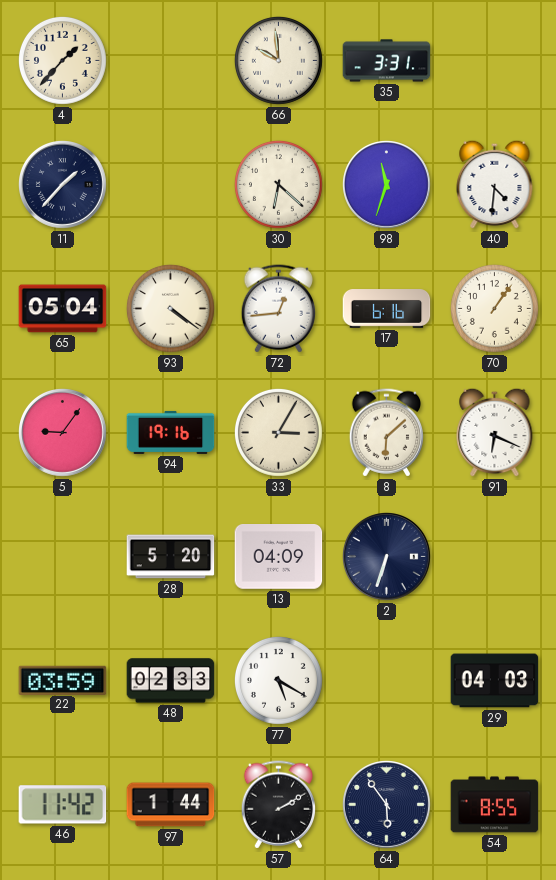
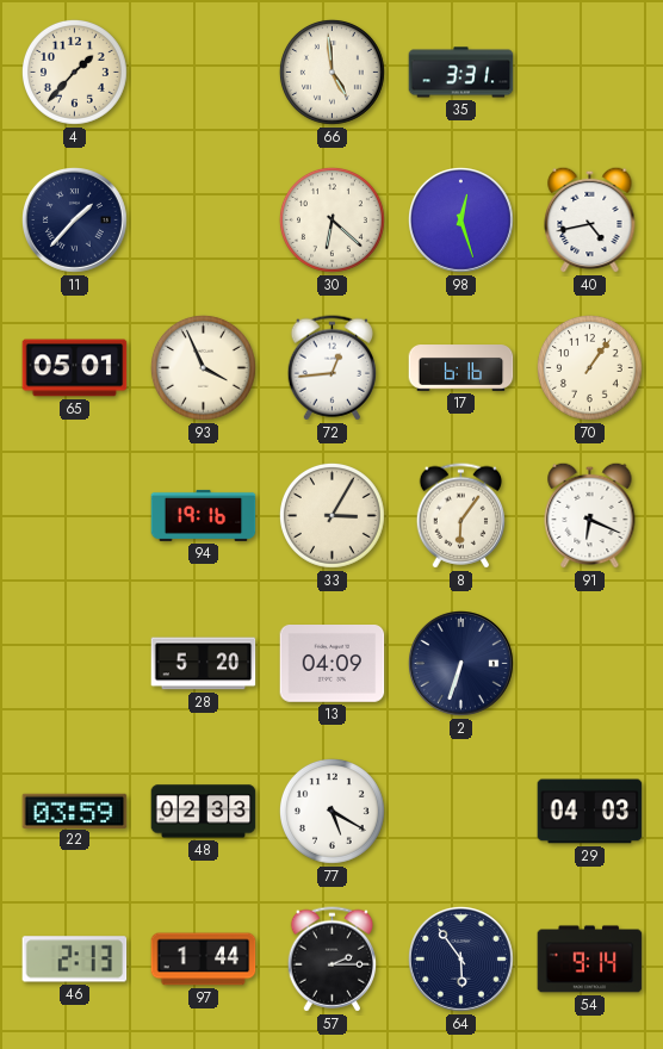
66: 9:59 -> 4:59
98: 11:33 -> 12:27
40: 4:31 -> 4:43
65: 05:04 -> 05:01
93: 4:21 -> 3:56
5: 9:06 -> none
8: 6:08 -> 6:06
46: 11:42 -> 2:13
57: 2:10 -> 2:15
54: 8:55 -> 9:14
